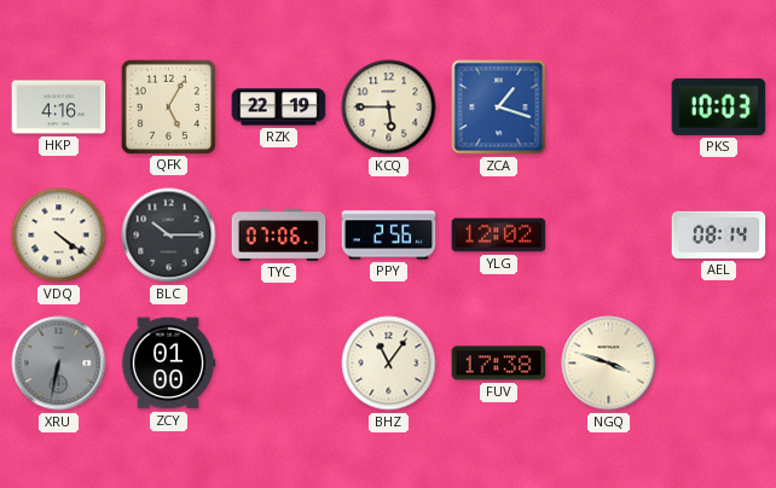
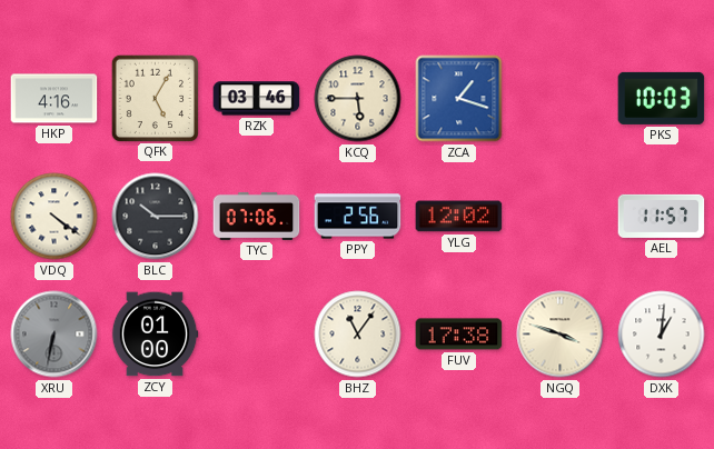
RZK: 22:19 -> 03:46
AEL: 08:14 -> 11:57
DXK: none -> 1:01
